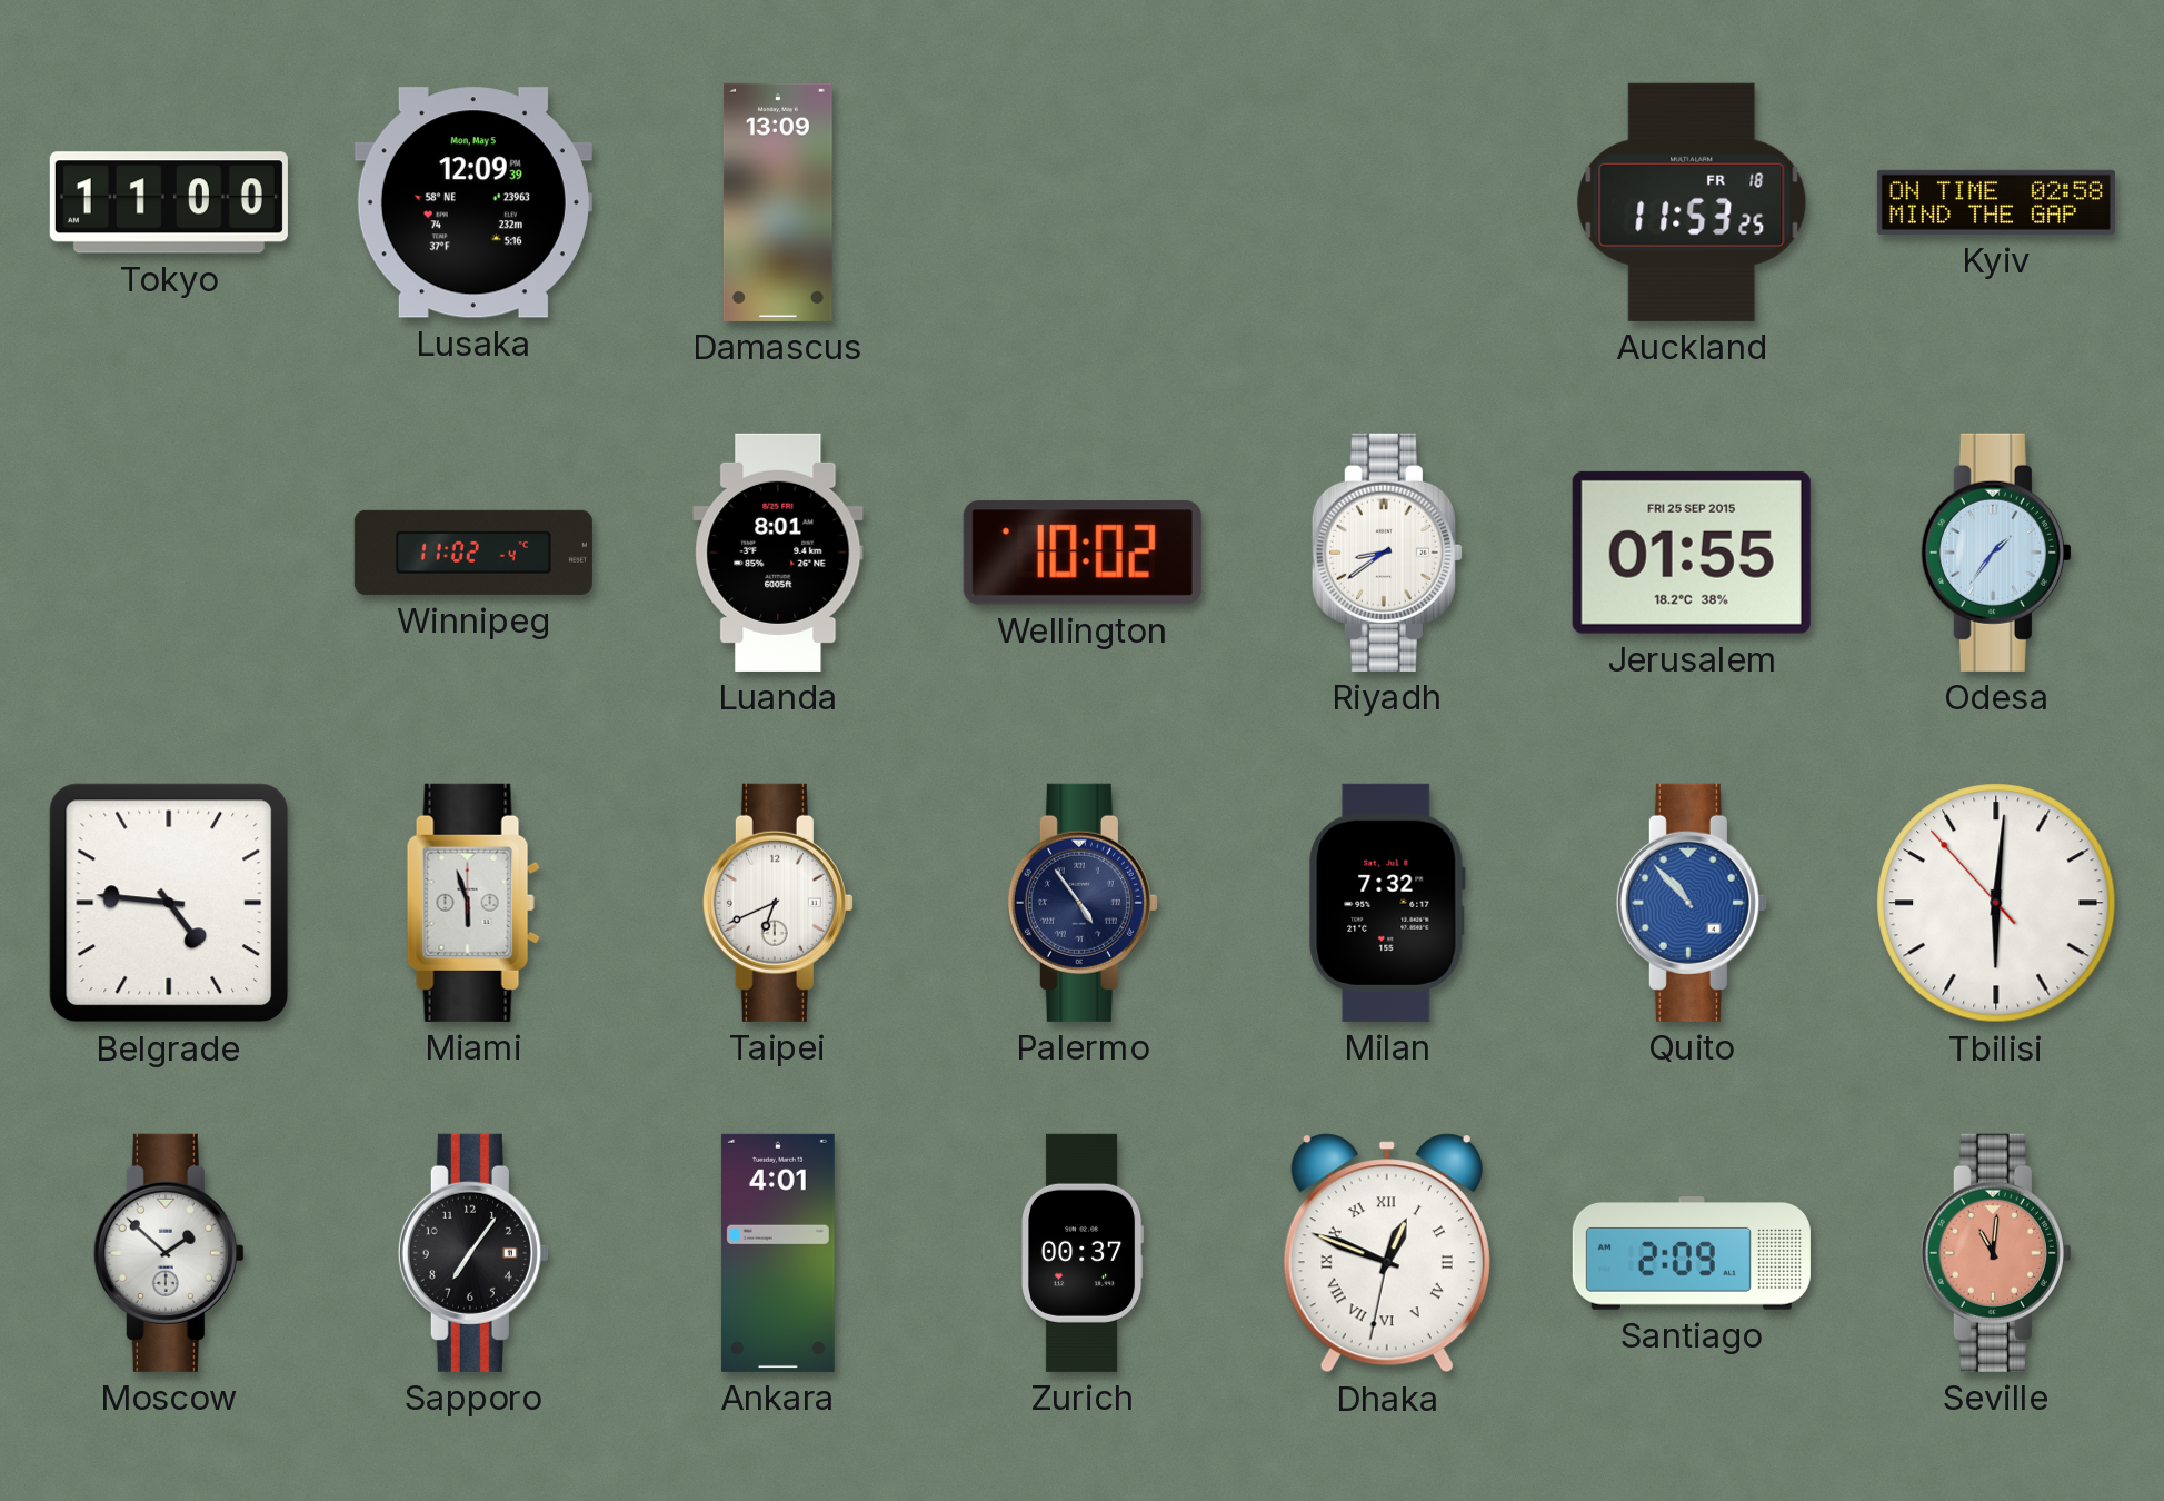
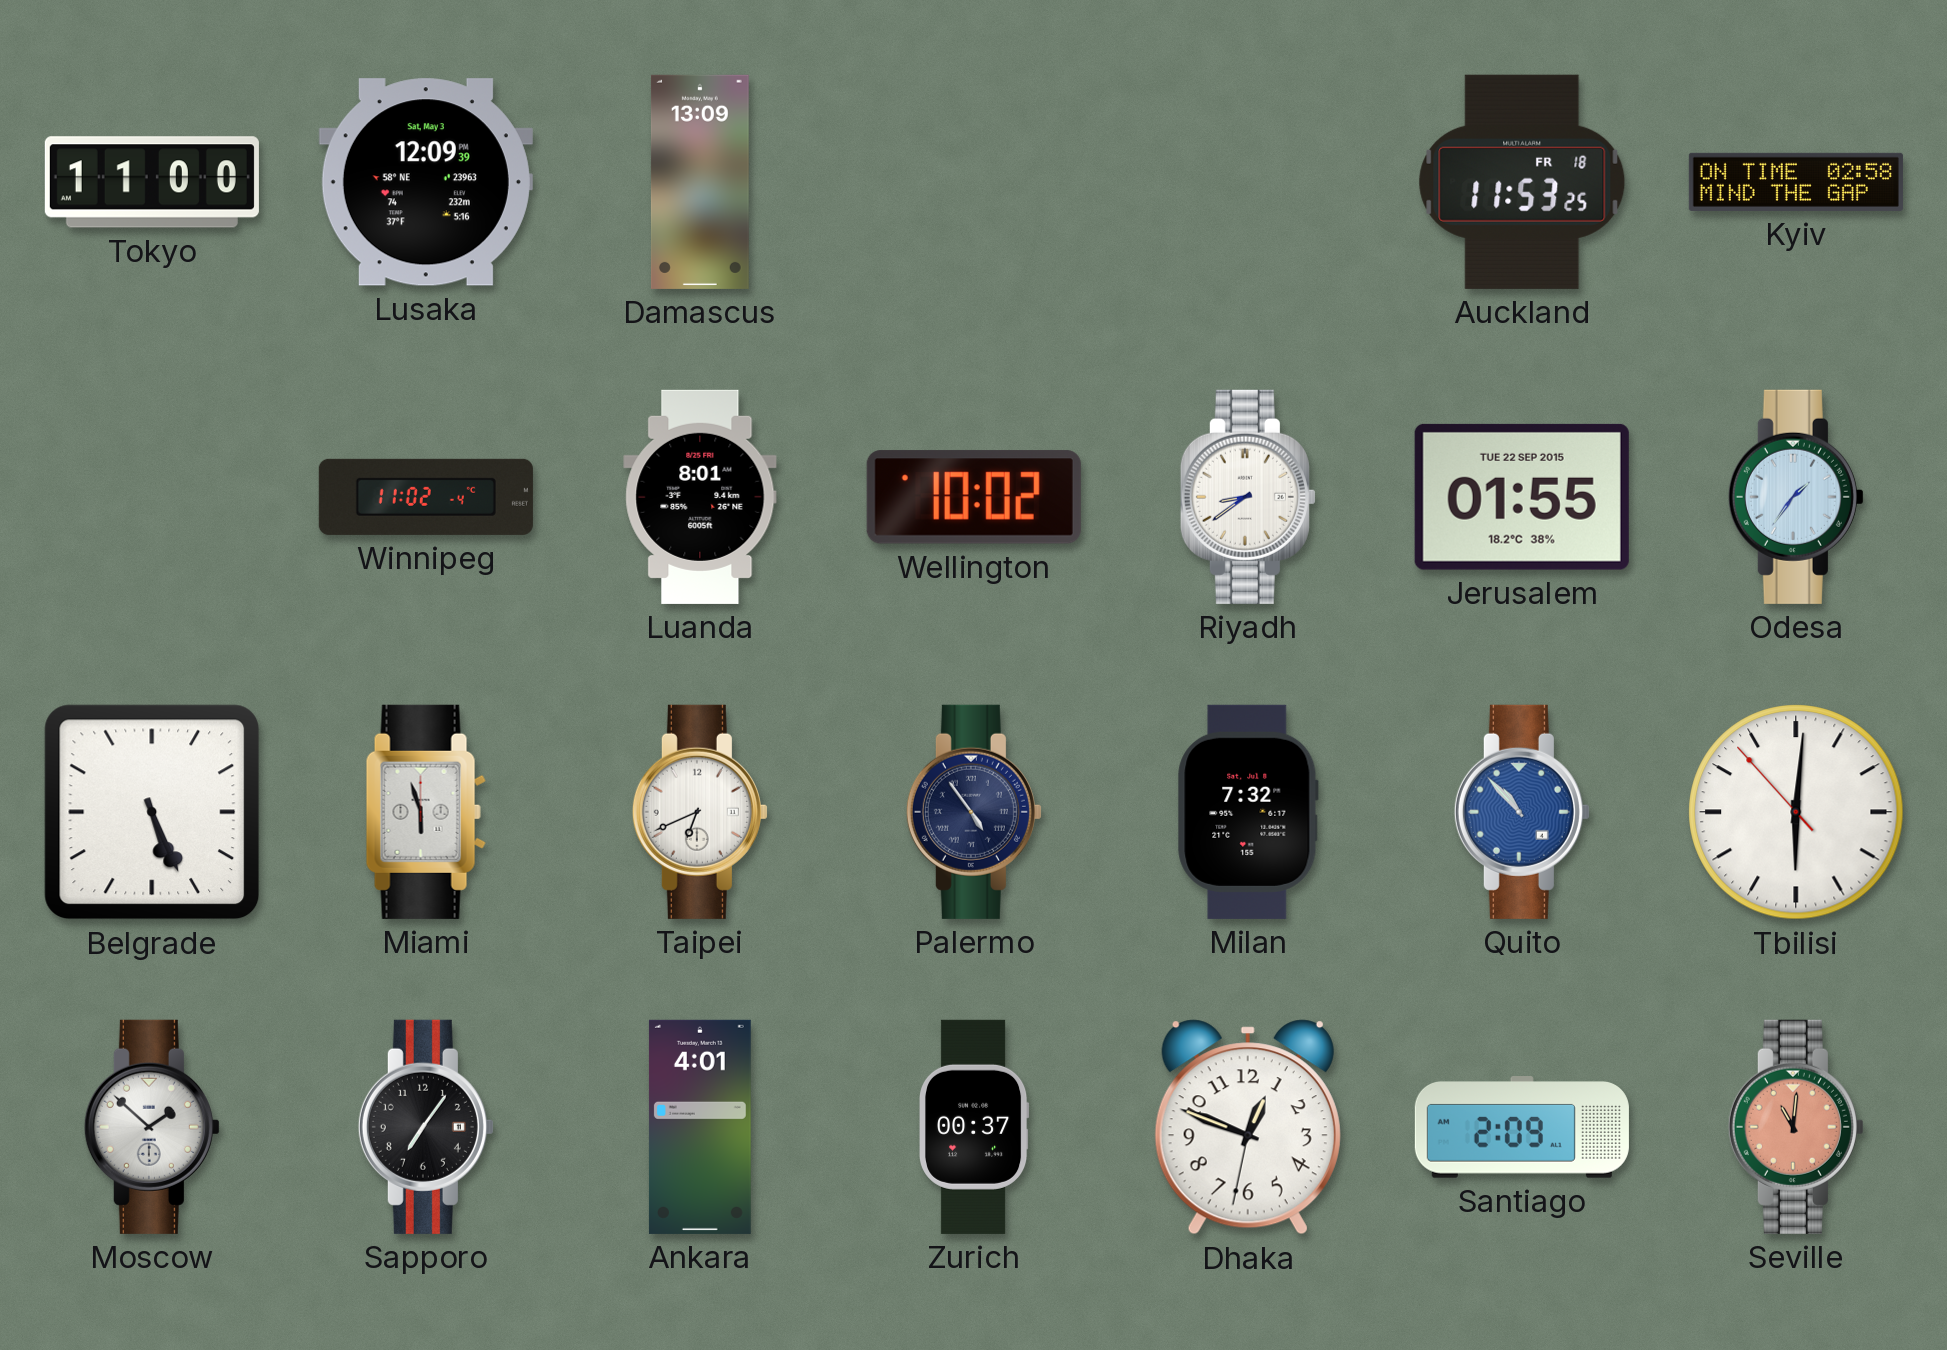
Lusaka date: Mon, May 5 -> Sat, May 3
Jerusalem date: FRI 25 SEP 2015 -> TUE 22 SEP 2015
Belgrade: 4:46 -> 5:26
Dhaka numerals: Roman -> Arabic
